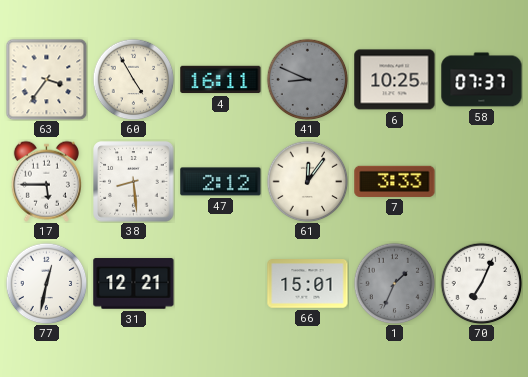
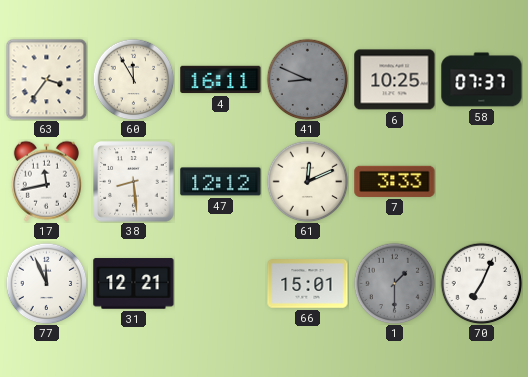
60: 4:55 -> 11:55
17: 5:45 -> 11:43
47: 2:12 -> 12:12
61: 12:06 -> 12:11
77: 12:32 -> 11:56
1: 1:34 -> 1:30
